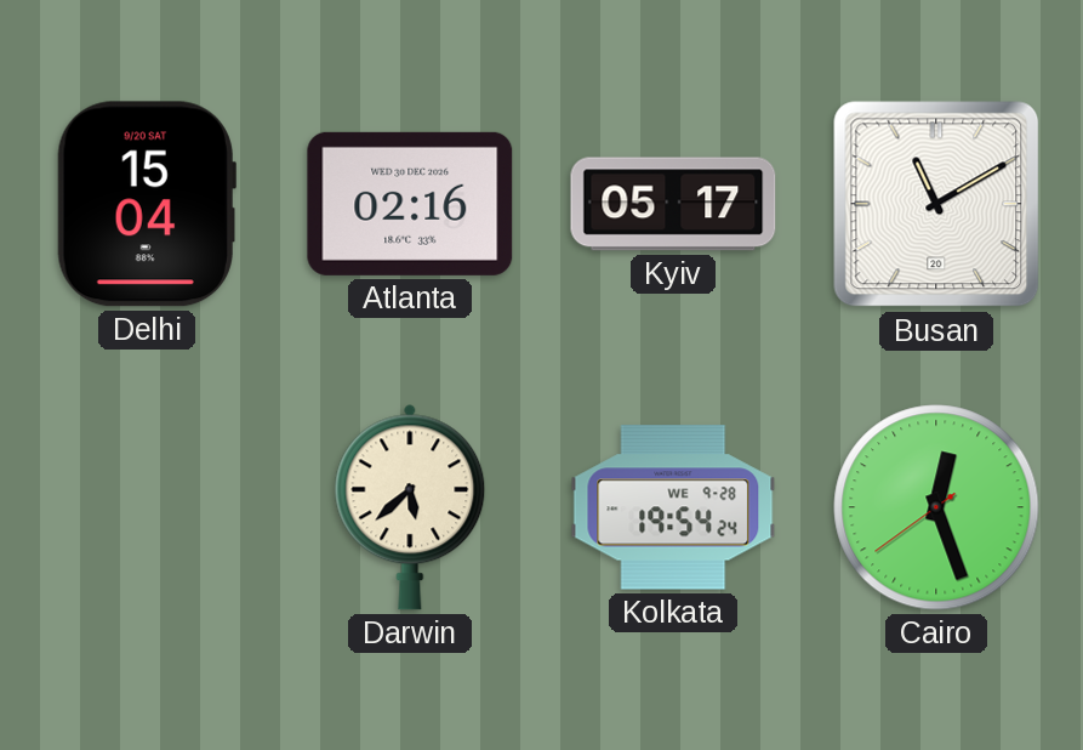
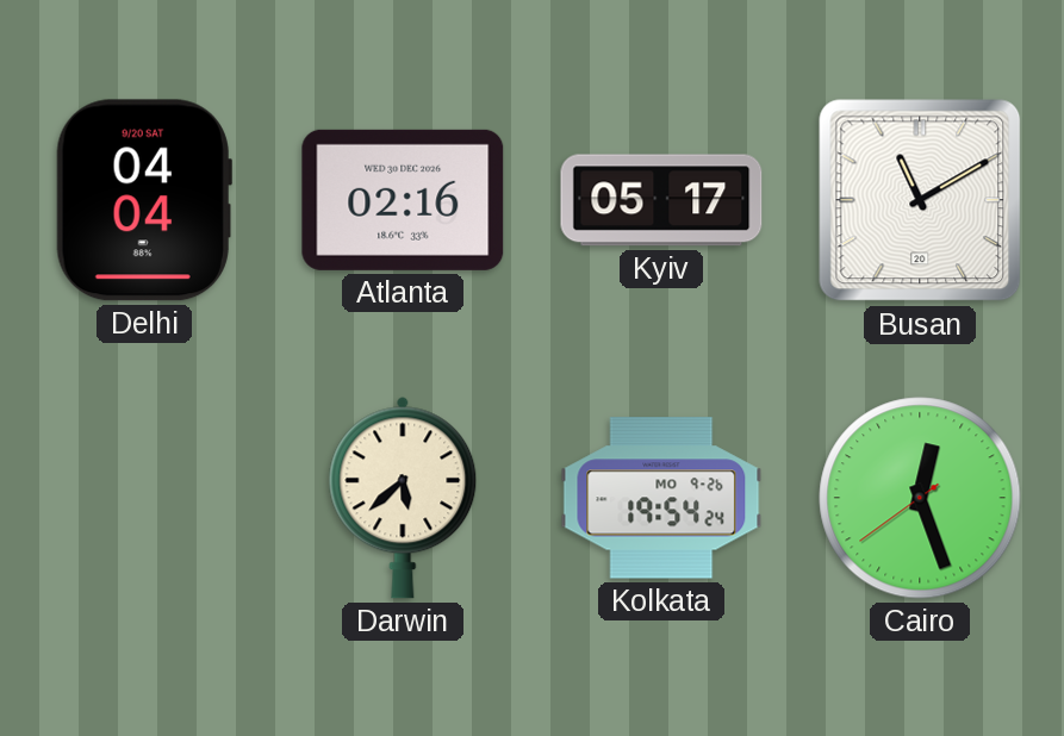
Delhi: 15:04 -> 04:04
Kolkata date: WE 9-28 -> MO 9-26
